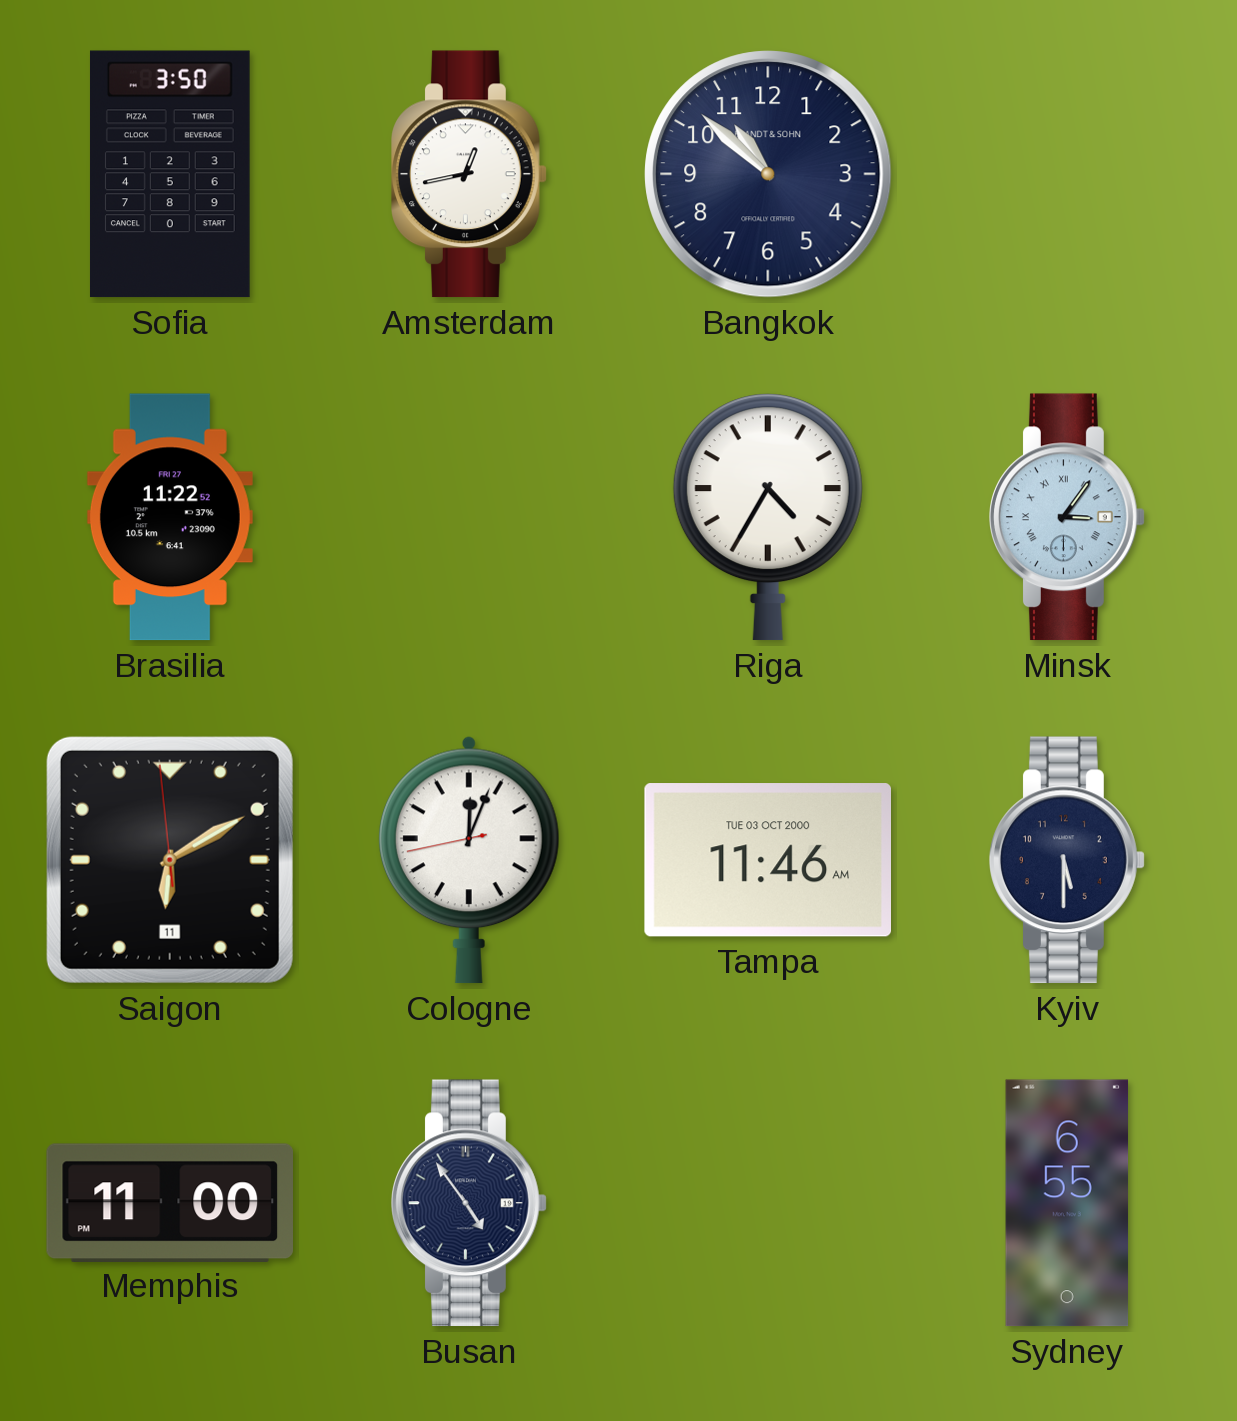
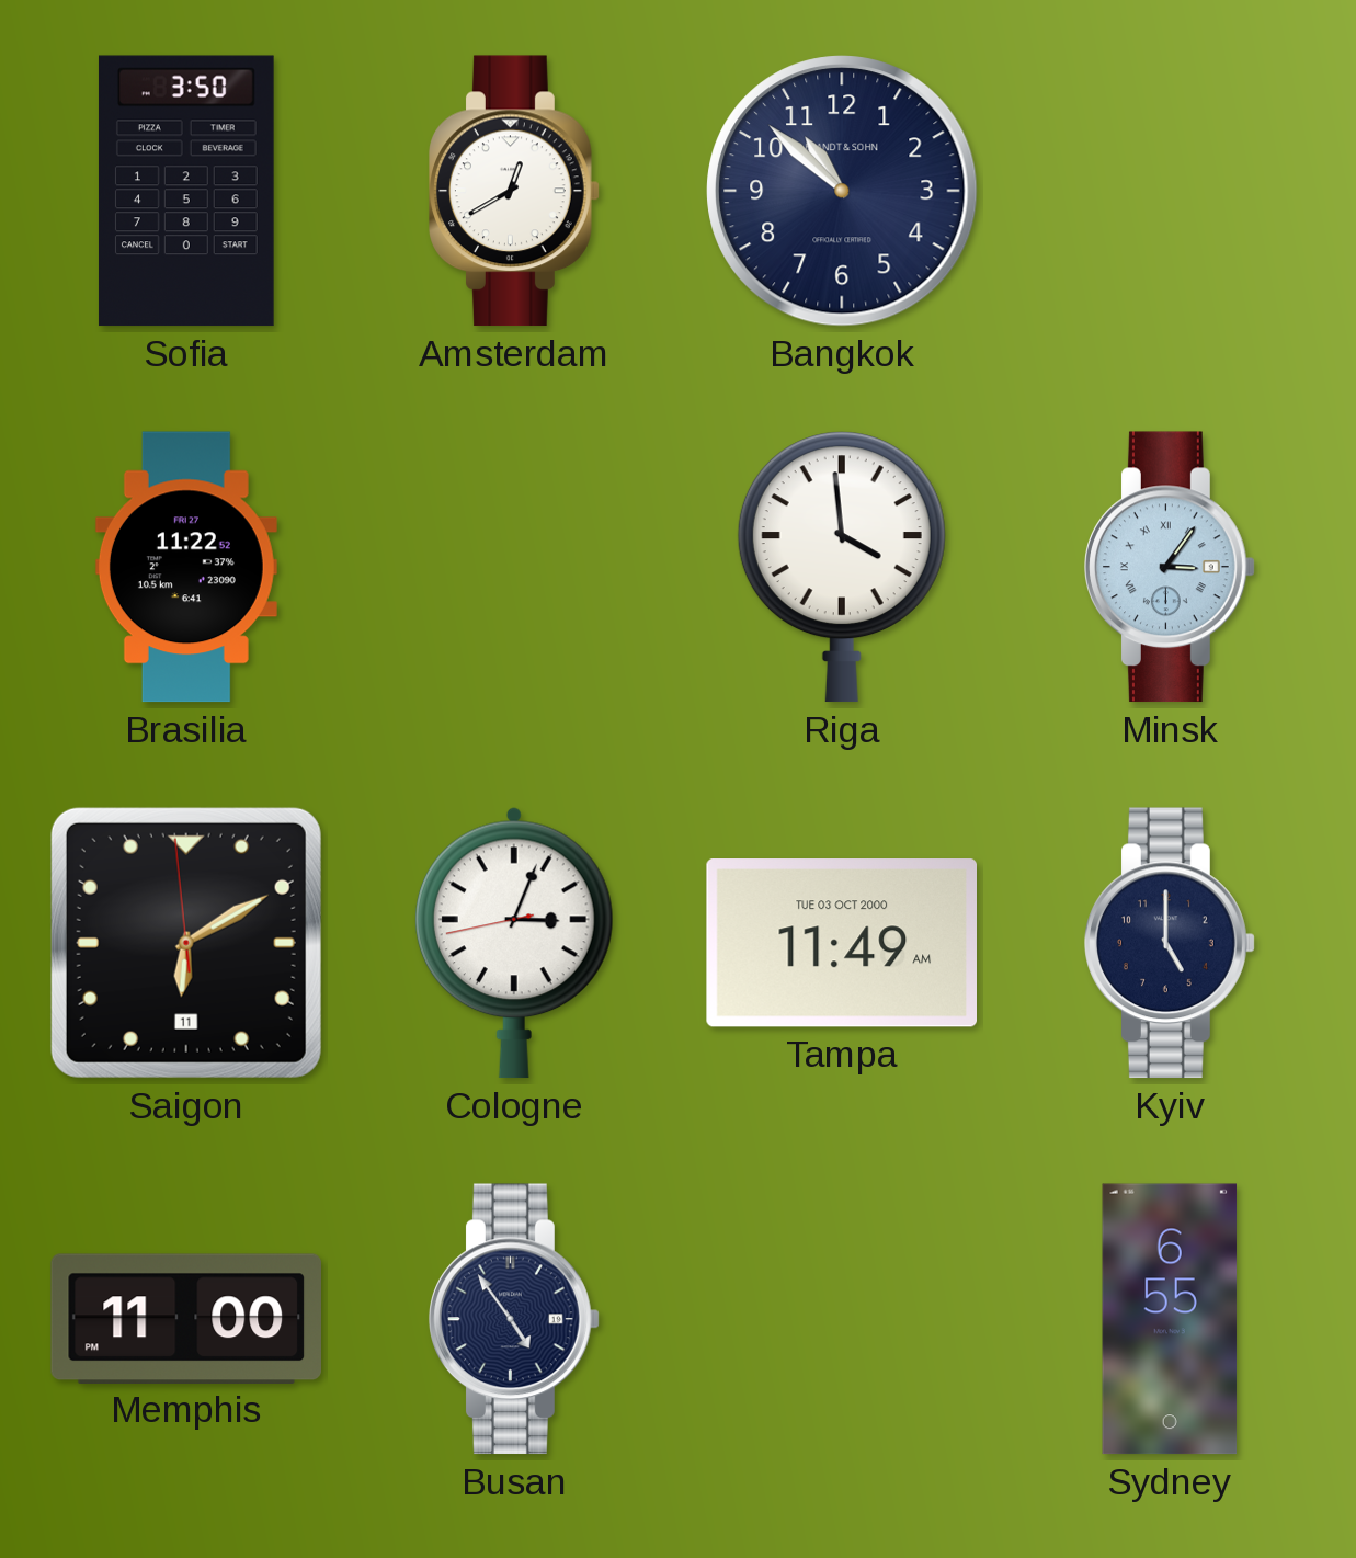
Amsterdam: 12:43 -> 12:40
Riga: 4:35 -> 3:59
Cologne: 12:03 -> 3:03
Tampa: 11:46 -> 11:49
Kyiv: 5:30 -> 5:00
